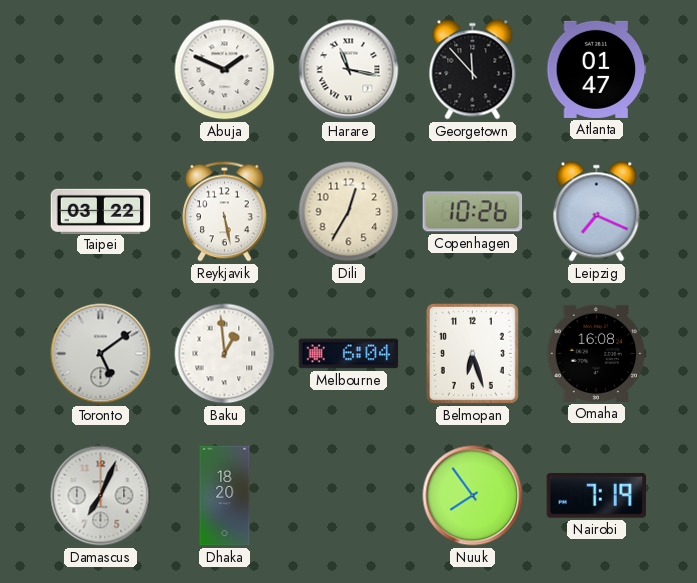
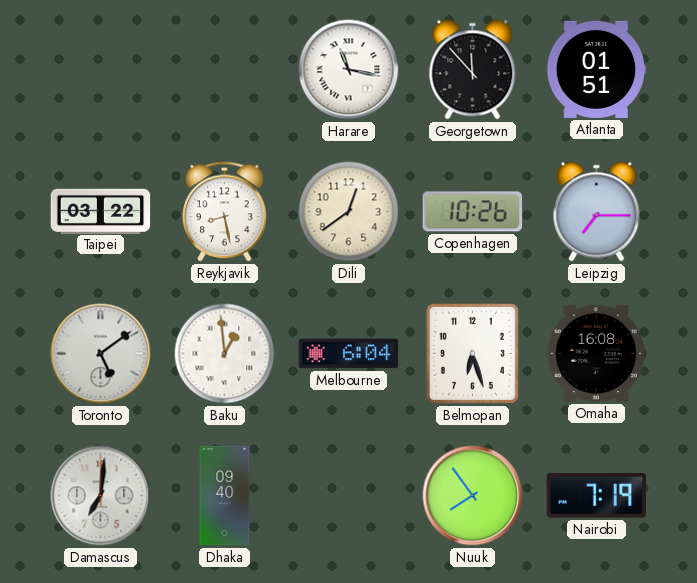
Abuja: 1:49 -> none
Atlanta: 01:47 -> 01:51
Reykjavik: 5:28 -> 8:28
Dili: 12:35 -> 12:39
Leipzig: 7:19 -> 7:15
Damascus: 7:04 -> 7:01
Dhaka: 18:20 -> 09:40
